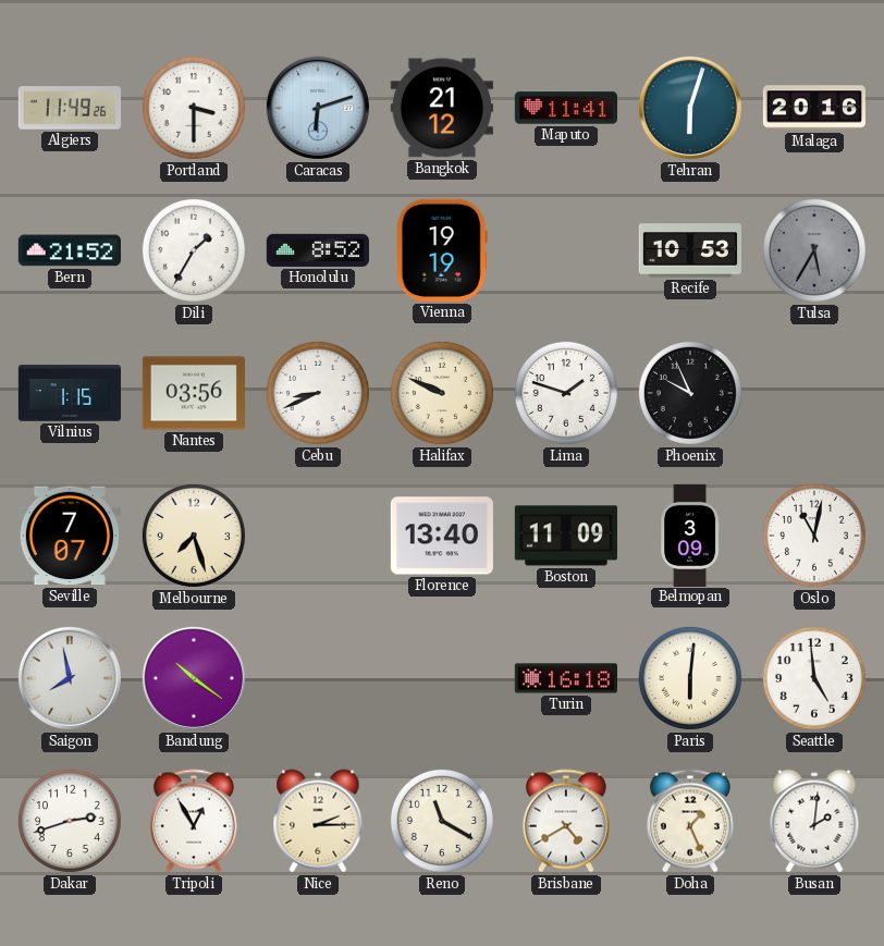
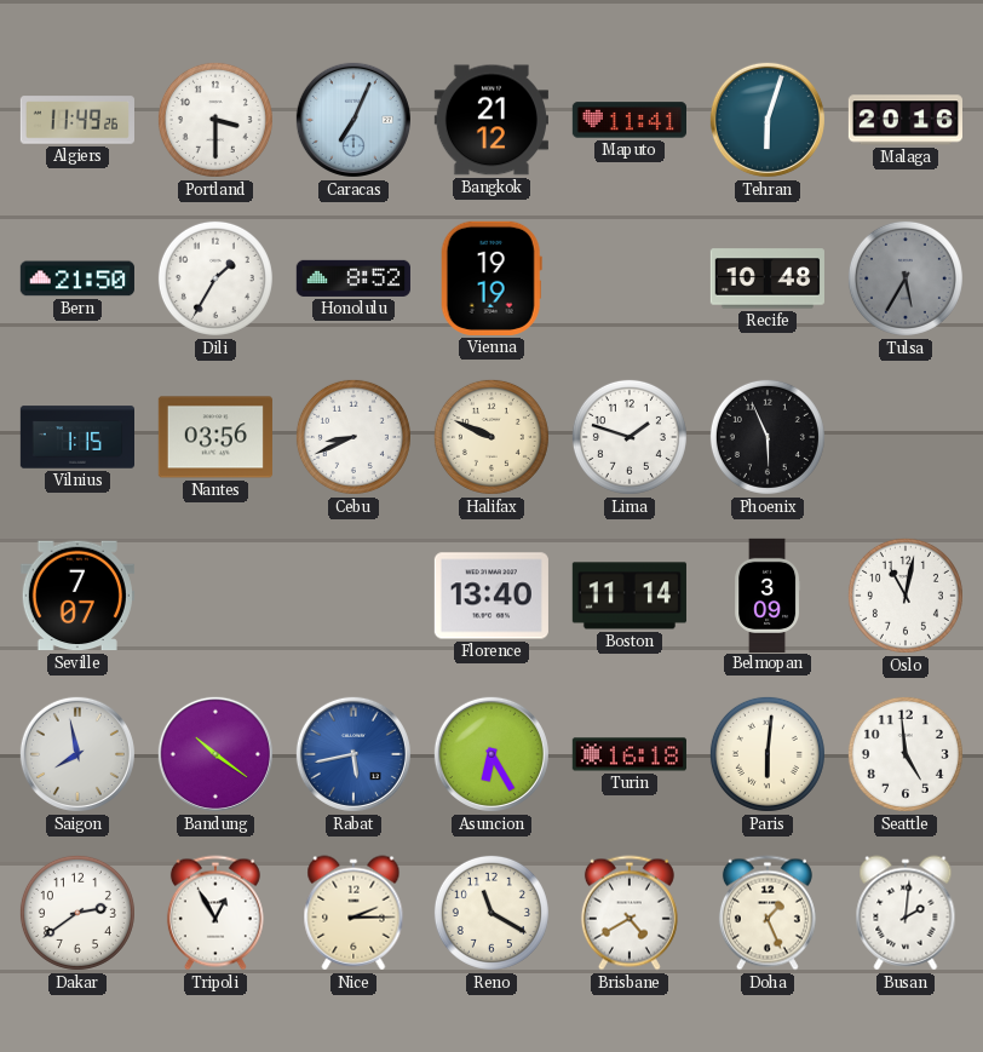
Caracas: 6:12 -> 7:04
Bern: 21:52 -> 21:50
Recife: 10:53 -> 10:48
Phoenix: 9:56 -> 5:56
Melbourne: 7:27 -> none
Boston: 11:09 -> 11:14
Rabat: none -> 5:43
Asuncion: none -> 6:25
Dakar: 2:42 -> 2:39
